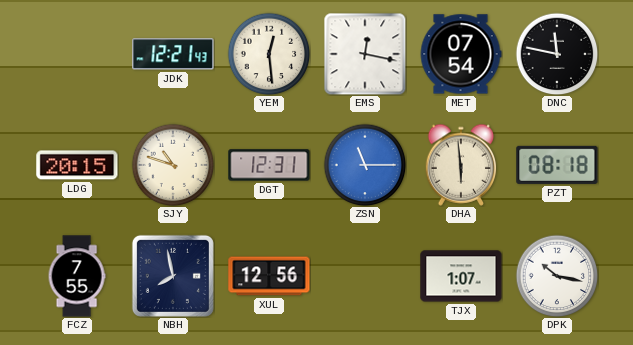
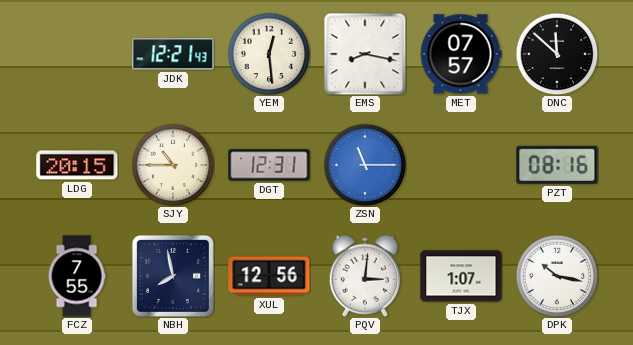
EMS: 12:17 -> 8:17
MET: 07:54 -> 07:57
DNC: 11:47 -> 11:52
SJY: 10:48 -> 10:45
DHA: 5:59 -> none
PZT: 08:18 -> 08:16
PQV: none -> 3:01
